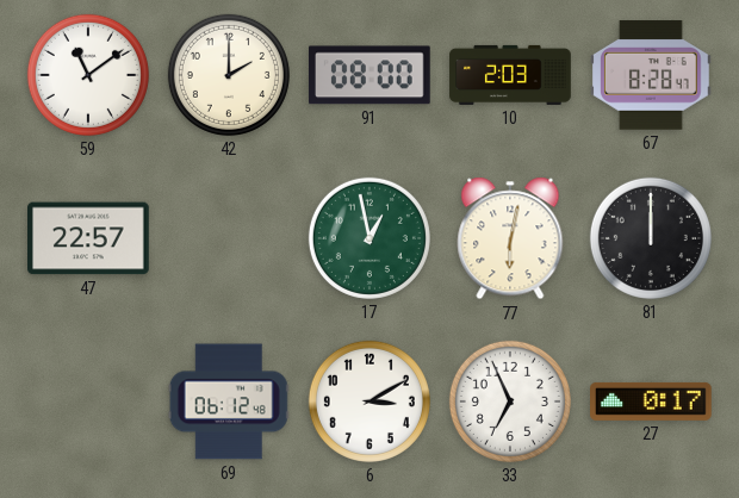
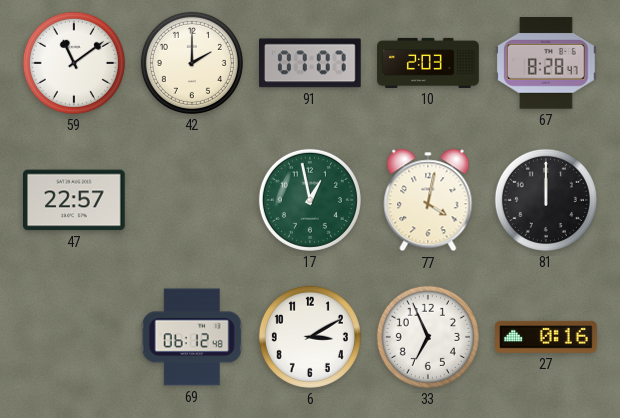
91: 08:00 -> 07:07
77: 6:02 -> 4:02
27: 0:17 -> 0:16
